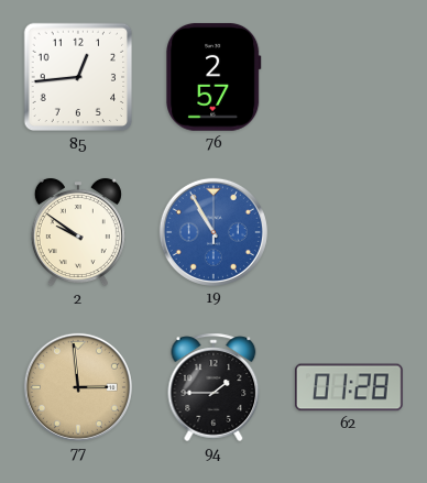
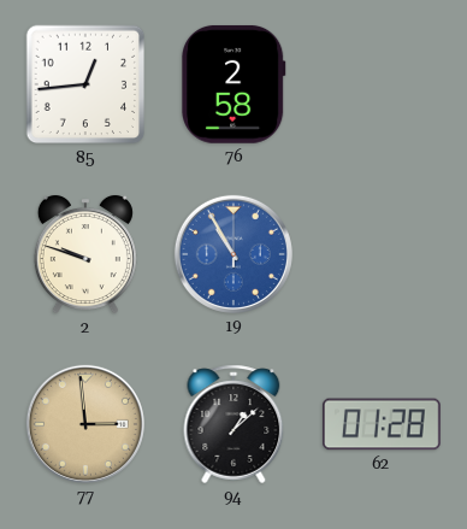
76: 2:57 -> 2:58
2: 9:51 -> 9:48
94: 1:45 -> 1:08
